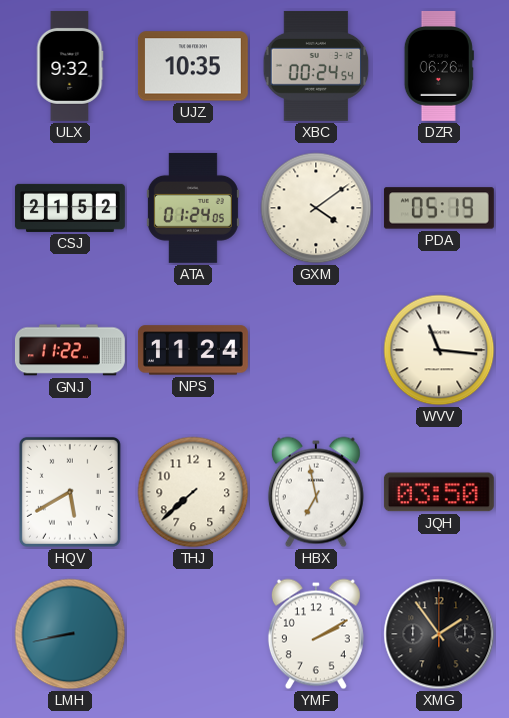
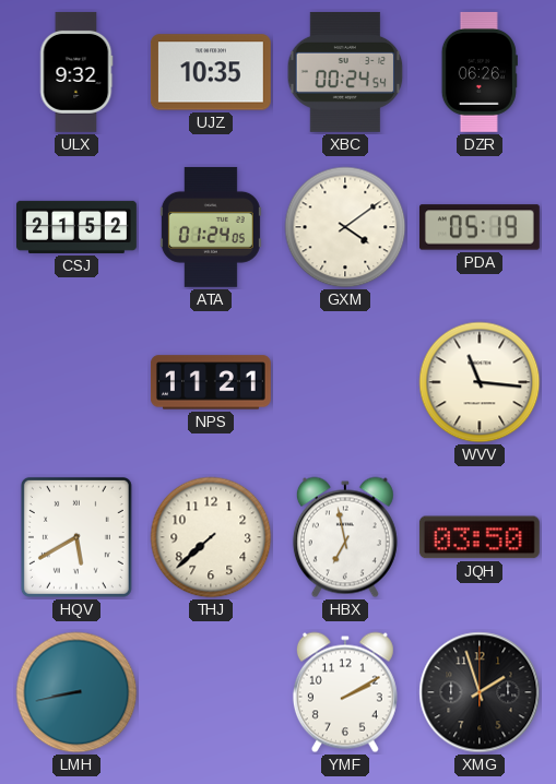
GNJ: 11:22 -> none
NPS: 11:24 -> 11:21
XMG: 1:54 -> 1:57
